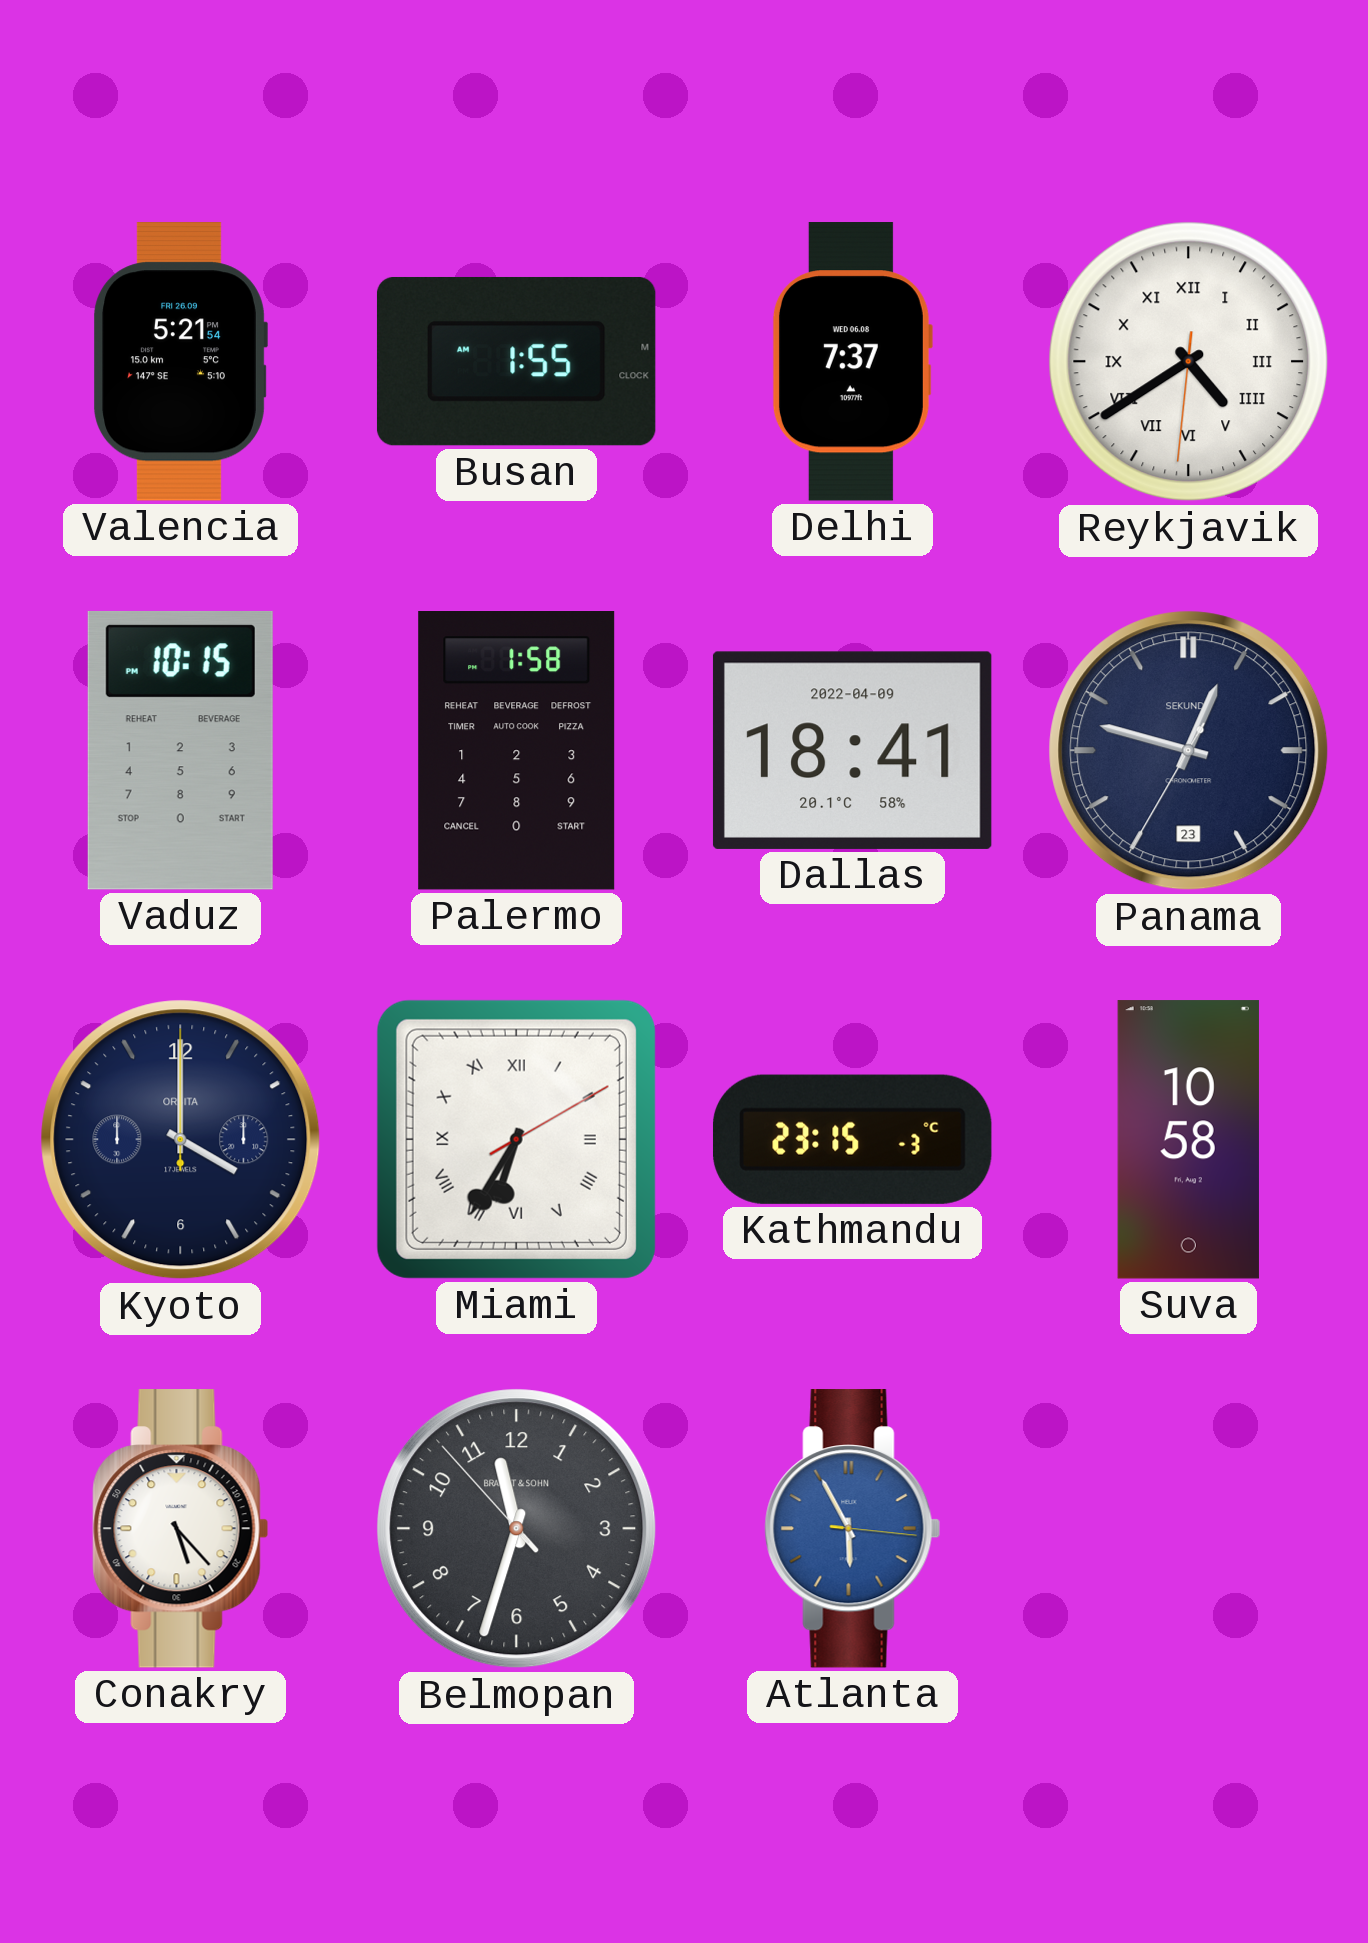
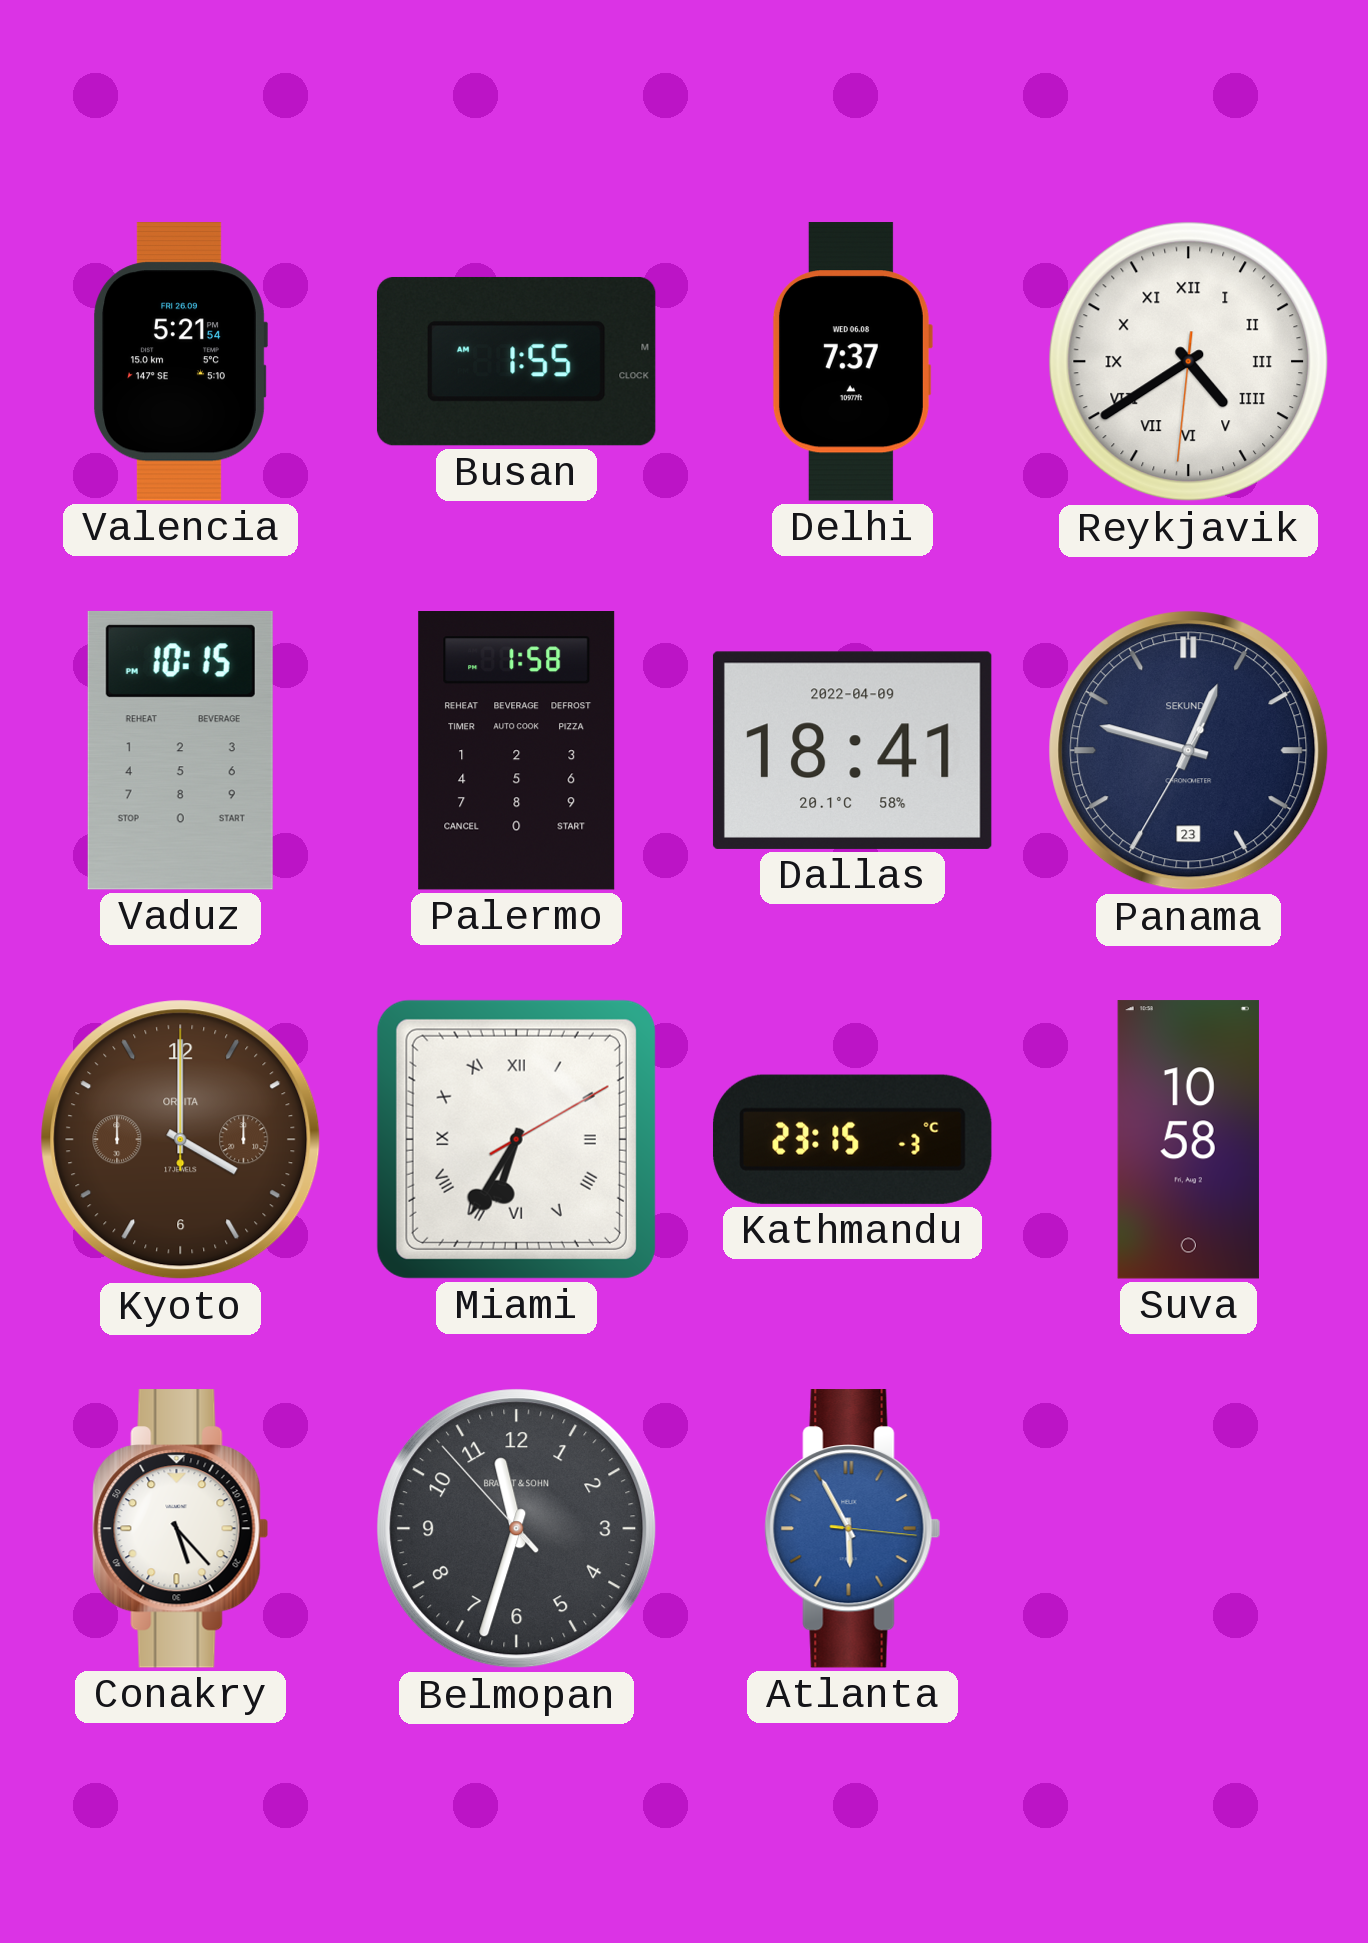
Kyoto dial: navy -> brown
